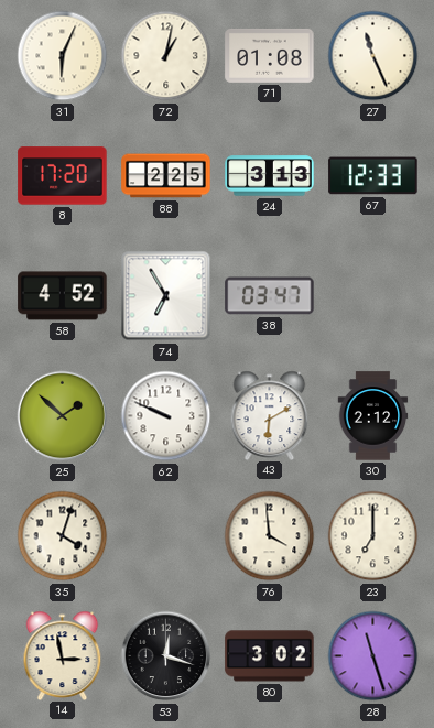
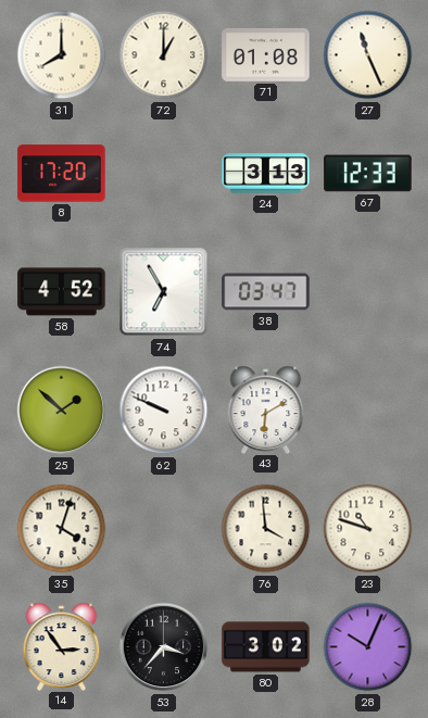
31: 6:04 -> 8:00
72: 1:02 -> 1:00
88: 2:25 -> none
30: 2:12 -> none
23: 7:00 -> 10:48
14: 2:58 -> 2:54
53: 12:18 -> 3:37
28: 11:27 -> 10:04
